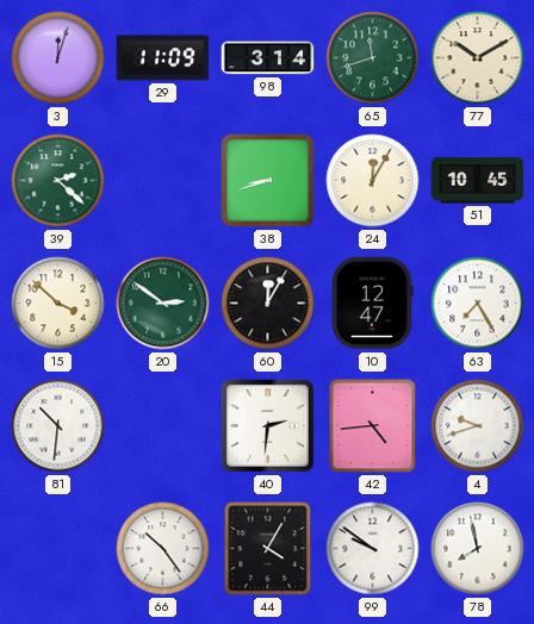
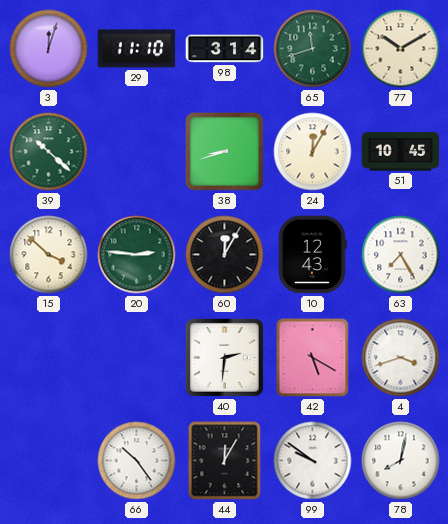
29: 11:09 -> 11:10
39: 2:22 -> 10:22
20: 2:51 -> 2:46
10: 12:47 -> 12:43
81: 10:31 -> none
42: 4:44 -> 5:20
4: 9:42 -> 3:42
44: 4:05 -> 12:05
78: 7:58 -> 8:02
